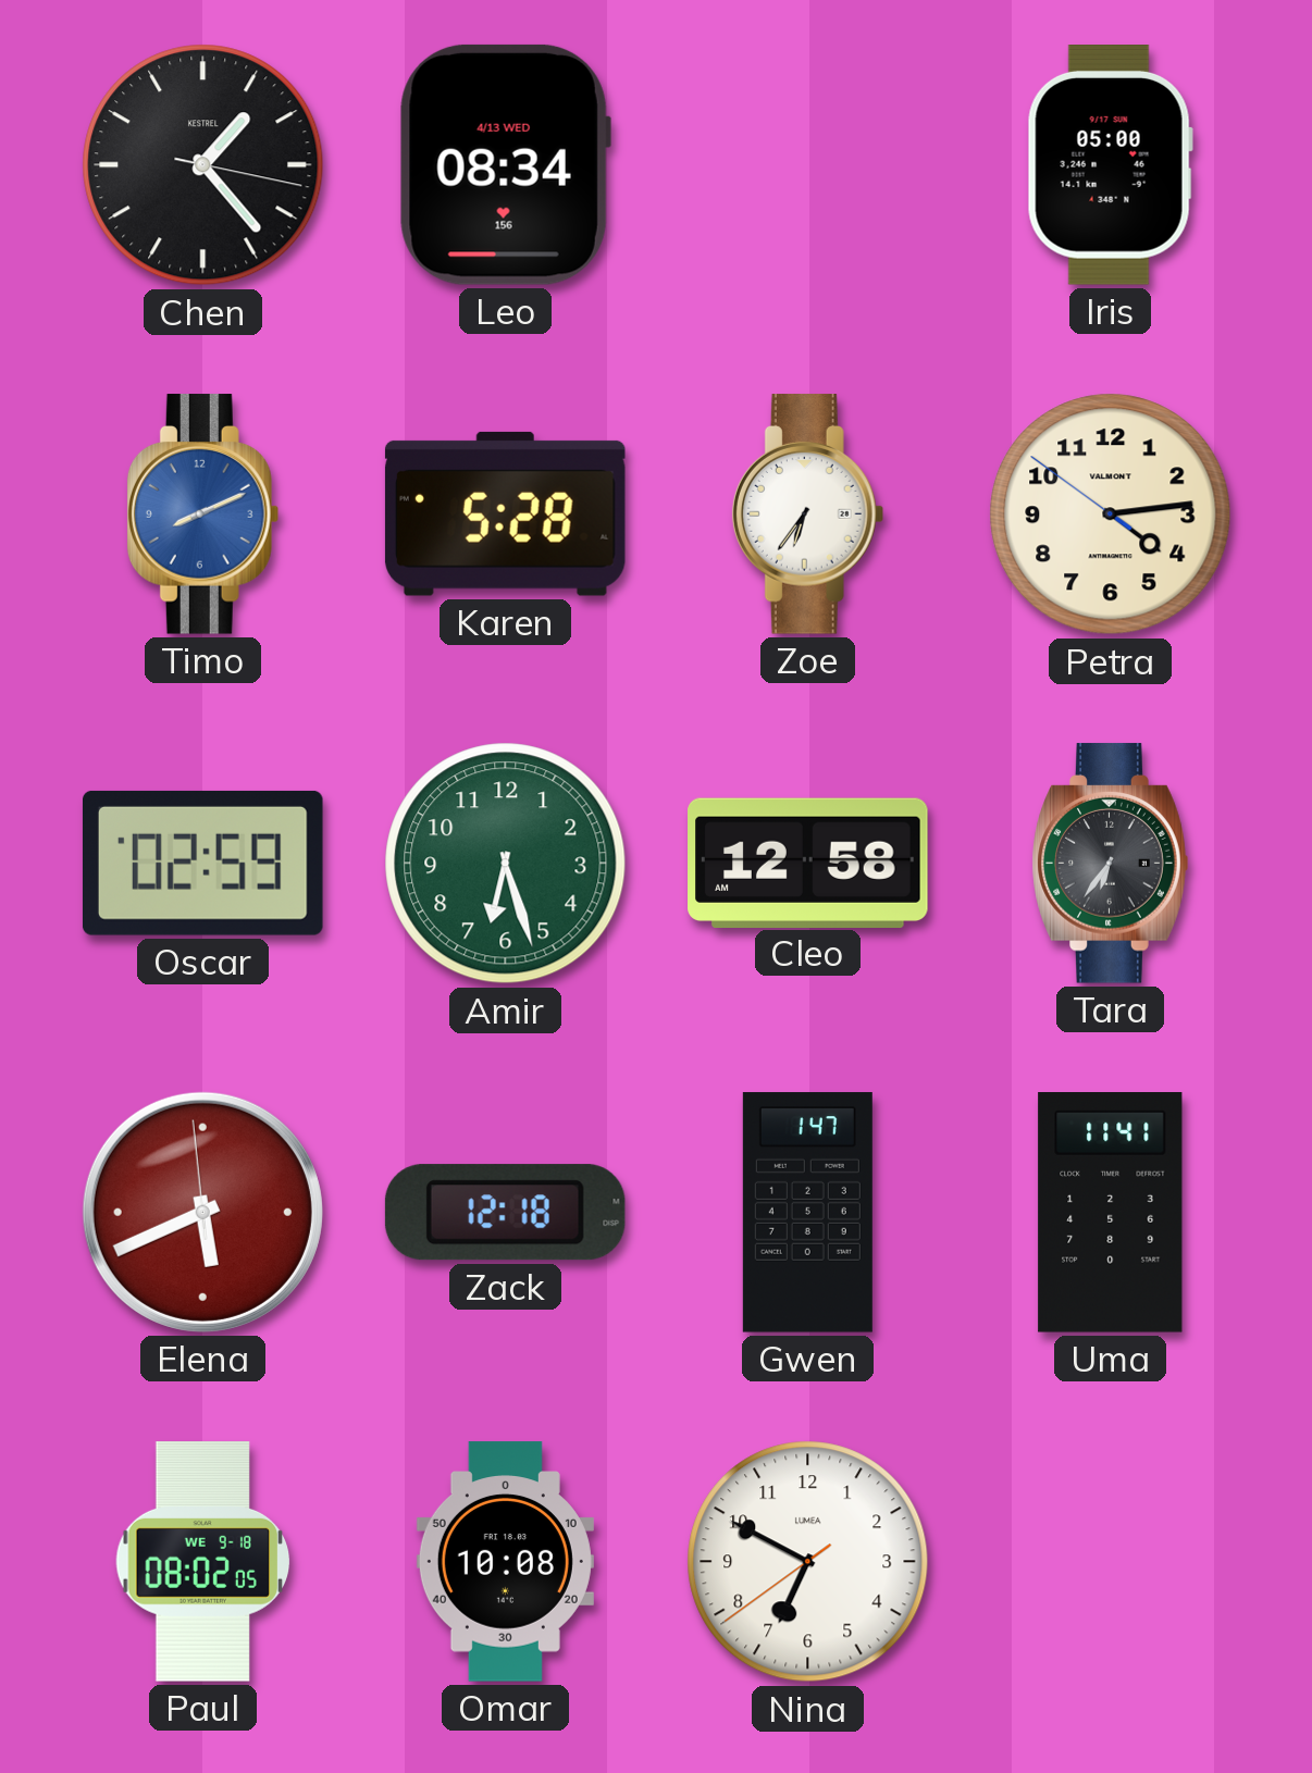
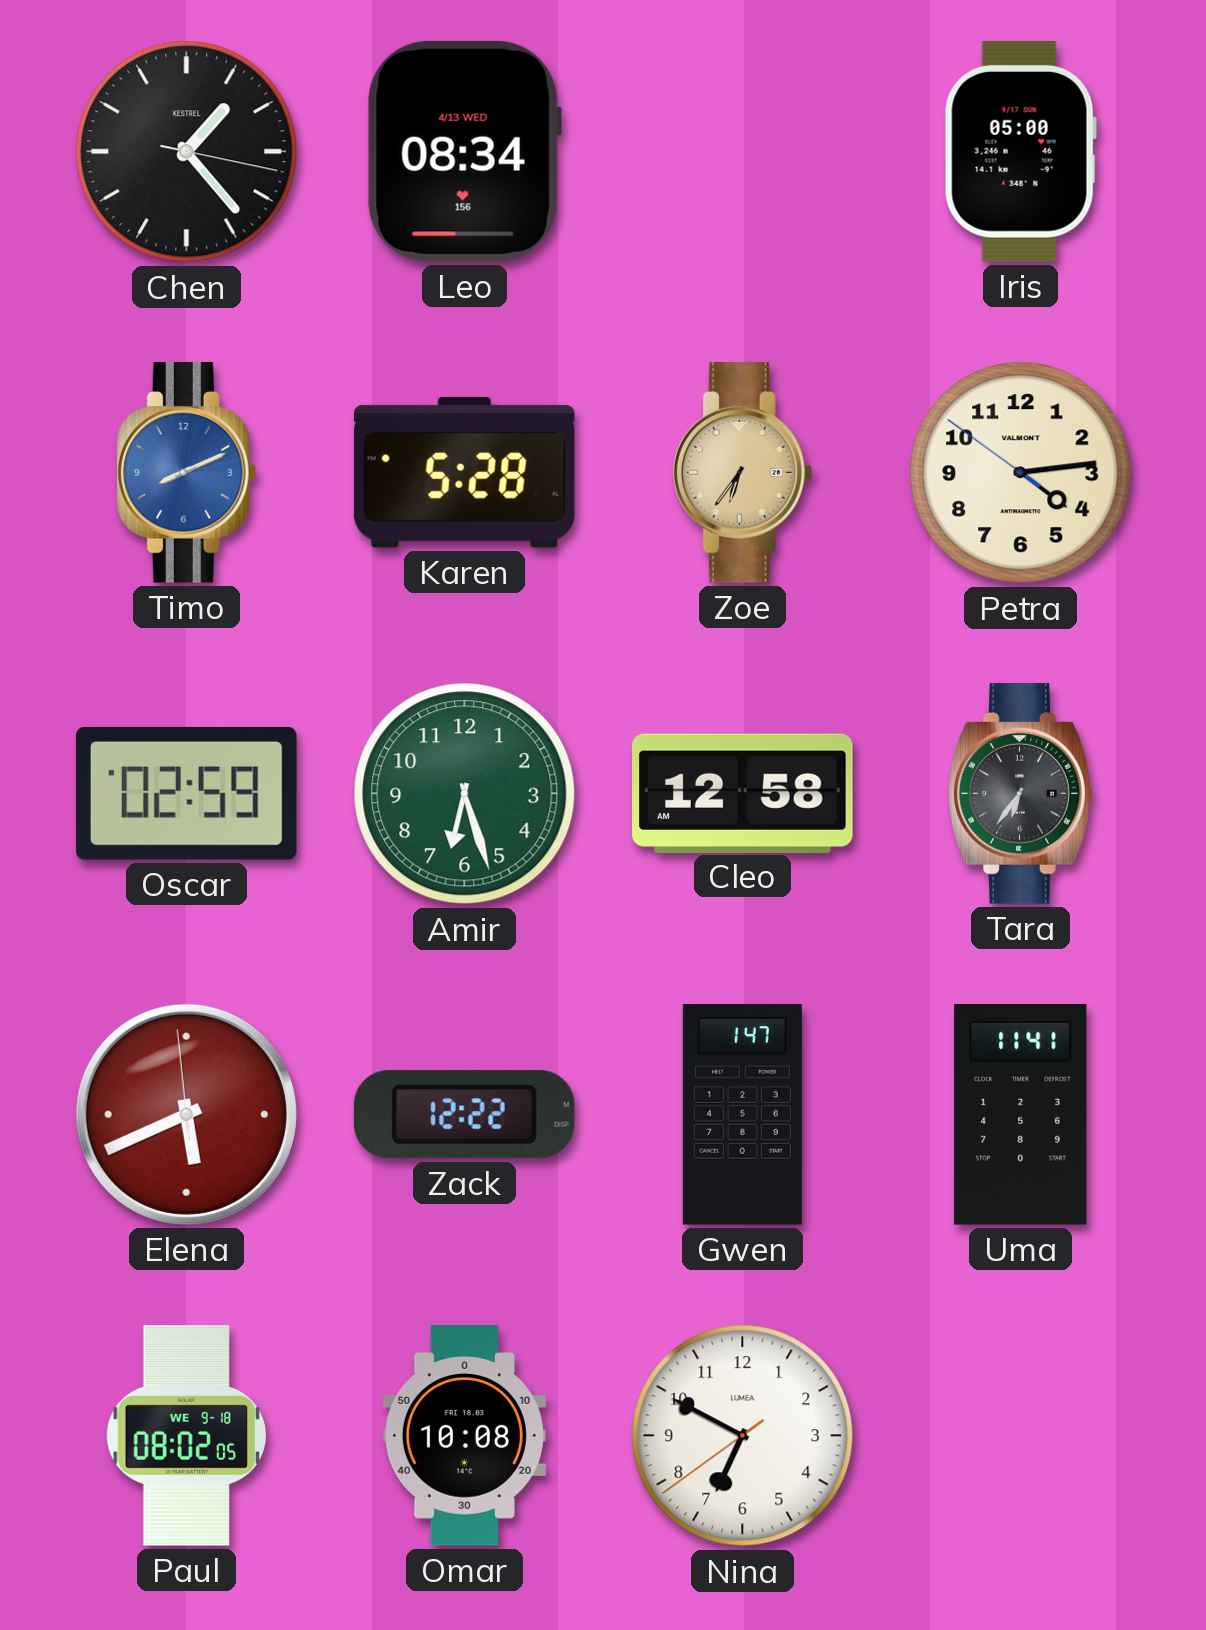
Zoe dial: white -> champagne
Zack: 12:18 -> 12:22
